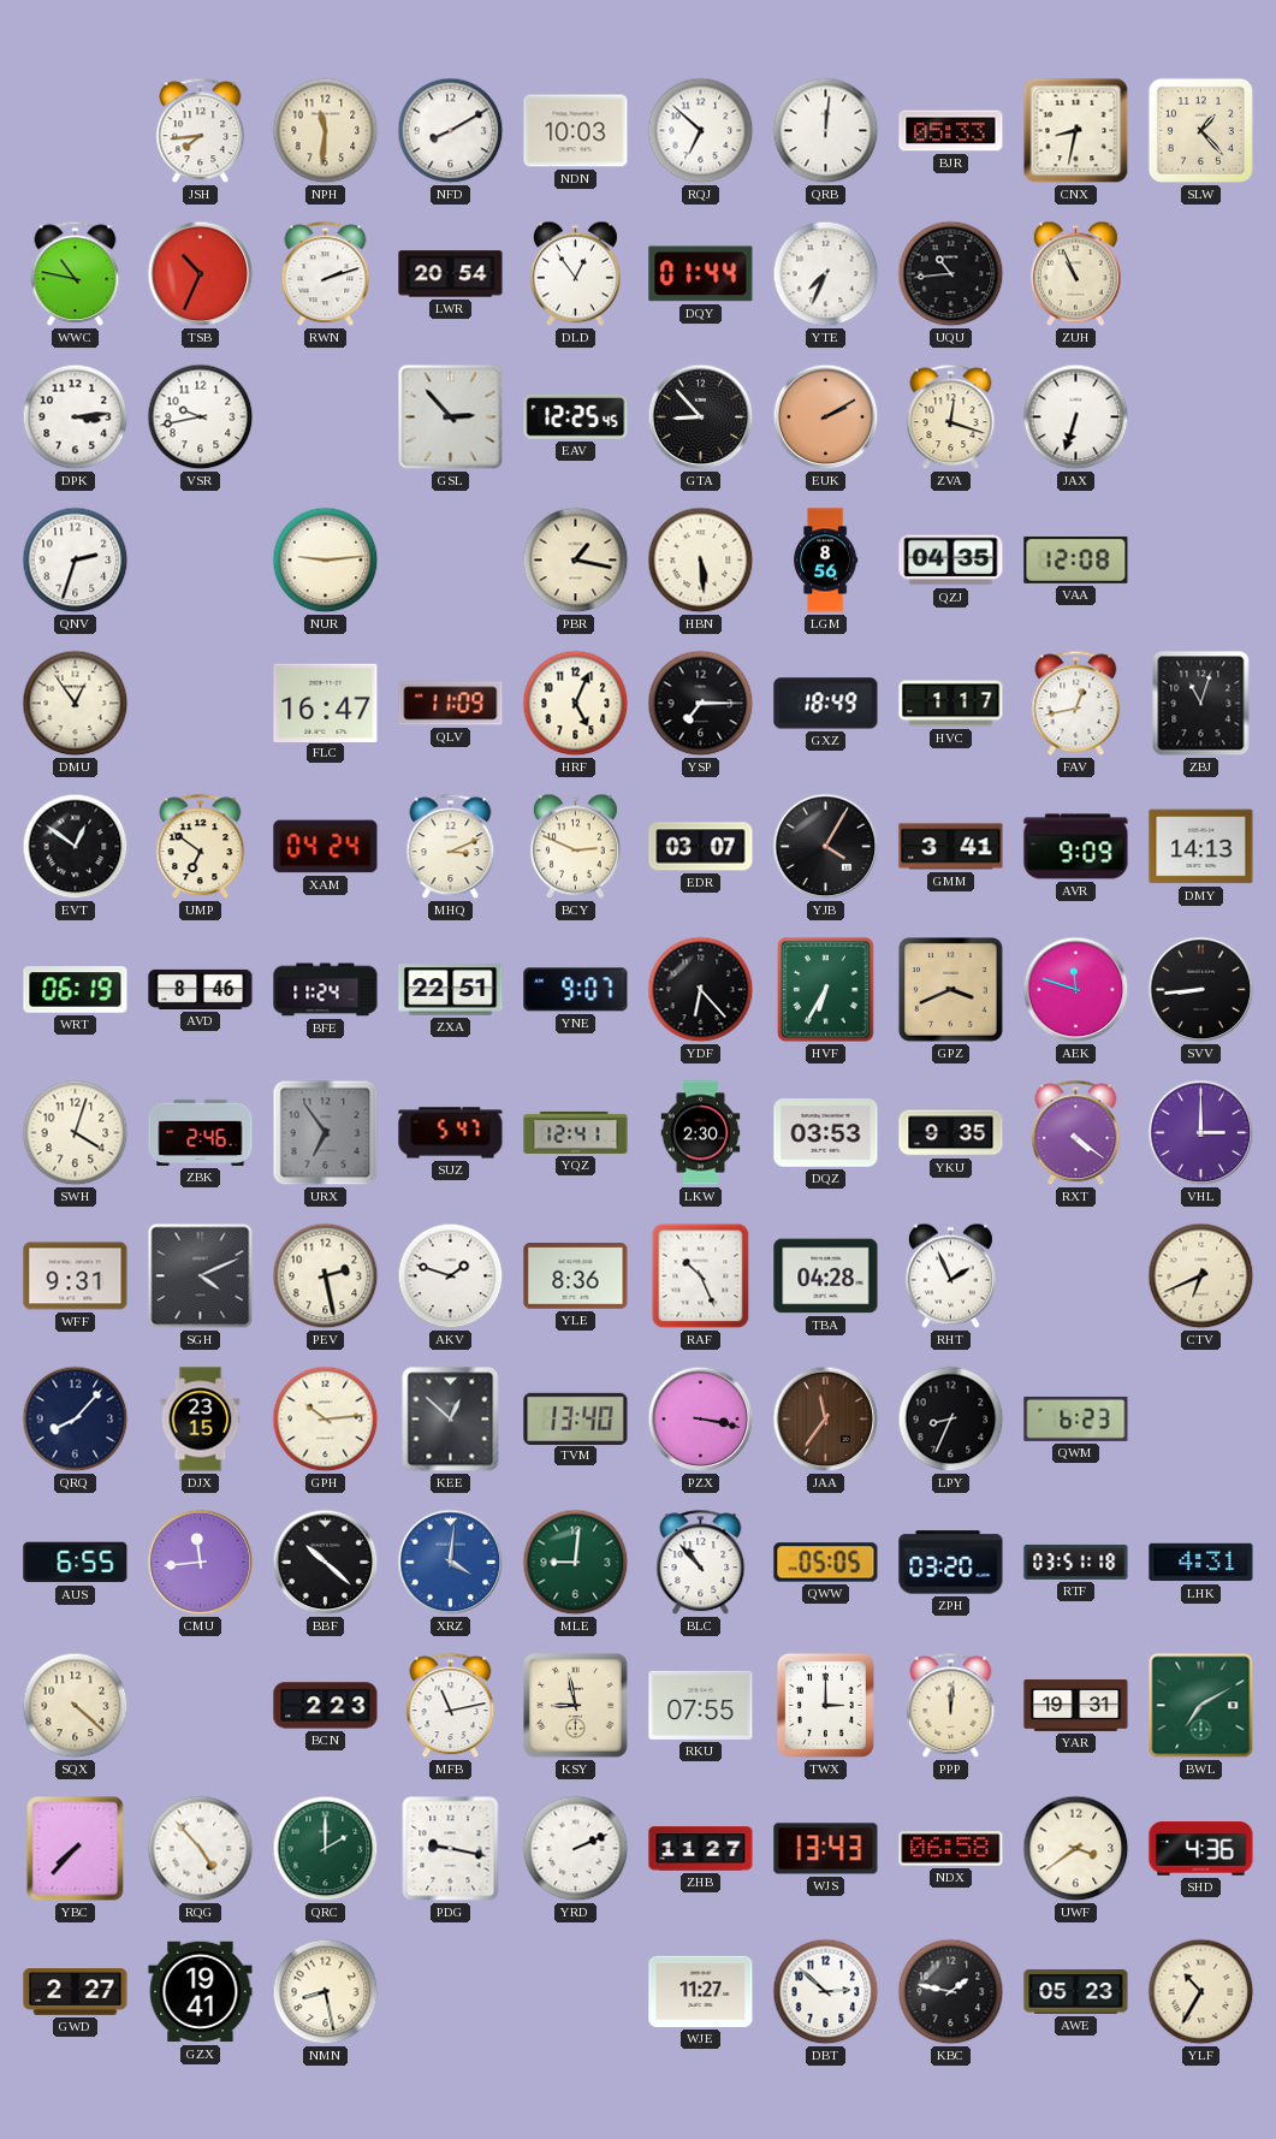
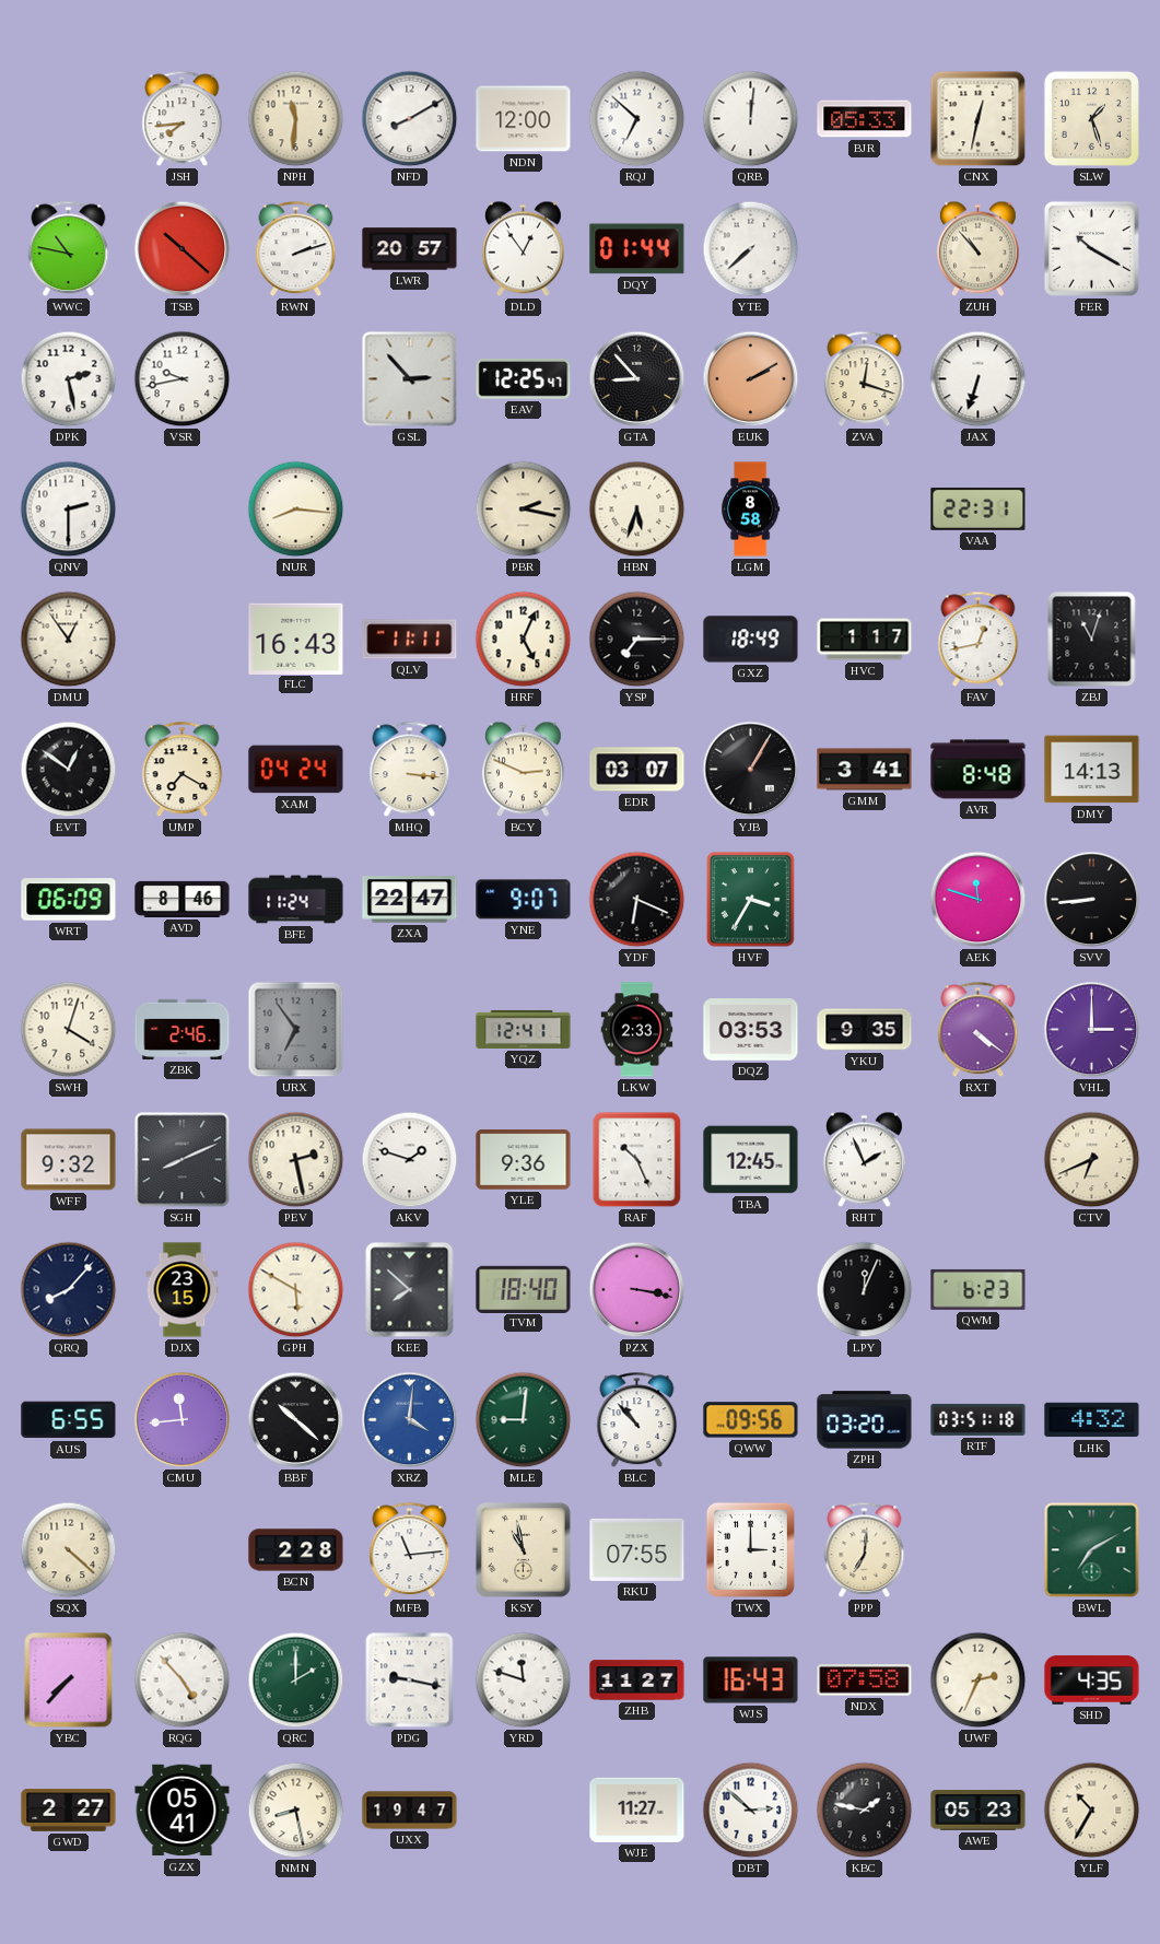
NDN: 10:03 -> 12:00
CNX: 8:32 -> 12:32
SLW: 1:23 -> 1:27
TSB: 10:34 -> 10:22
LWR: 20:54 -> 20:57
YTE: 7:34 -> 7:38
UQU: 10:44 -> none
ZUH: 10:56 -> 10:53
FER: none -> 10:20
DPK: 3:14 -> 2:28
EAV: 12:25:45 -> 12:25:47
QNV: 2:33 -> 2:30
NUR: 9:14 -> 8:16
PBR: 1:17 -> 2:17
HBN: 5:29 -> 5:33
LGM: 8:56 -> 8:58
QZJ: 04:35 -> none
VAA: 12:08 -> 22:31
FLC: 16:47 -> 16:43
QLV: 11:09 -> 11:11
UMP: 6:51 -> 7:20
MHQ: 3:11 -> 3:16
YJB: 4:05 -> 1:05
AVR: 9:09 -> 8:48
WRT: 06:19 -> 06:09
ZXA: 22:51 -> 22:47
YDF: 6:23 -> 6:19
HVF: 6:35 -> 3:35
GPZ: 3:41 -> none
SUZ: 5:47 -> none
LKW: 2:30 -> 2:33
WFF: 9:31 -> 9:32
SGH: 4:11 -> 8:11
YLE: 8:36 -> 9:36
TBA: 04:28 -> 12:45
GPH: 10:14 -> 5:50
KEE: 12:52 -> 7:52
TVM: 13:40 -> 18:40
JAA: 11:36 -> none
LPY: 8:34 -> 12:04
QWW: 05:05 -> 09:56
LHK: 4:31 -> 4:32
BCN: 2:23 -> 2:28
MFB: 11:13 -> 11:14
KSY: 8:58 -> 10:58
PPP: 12:01 -> 7:01
YAR: 19:31 -> none
YRD: 2:11 -> 11:48
WJS: 13:43 -> 16:43
NDX: 06:58 -> 07:58
UWF: 3:39 -> 2:34
SHD: 4:36 -> 4:35
GZX: 19:41 -> 05:41
UXX: none -> 19:47
